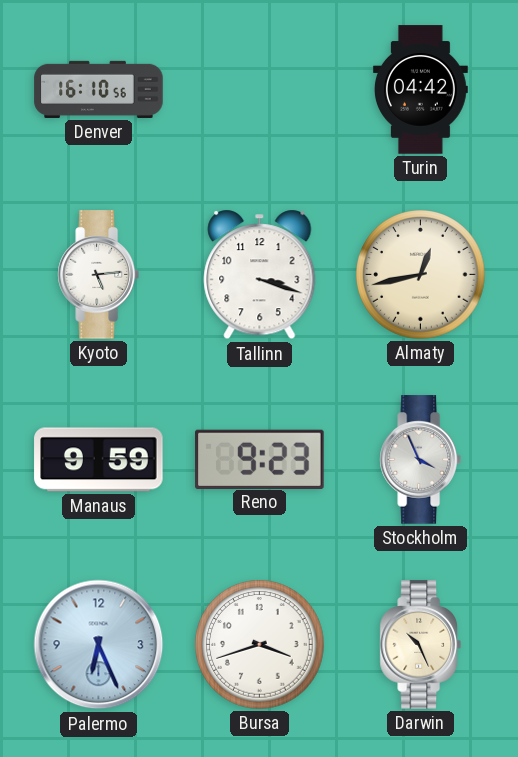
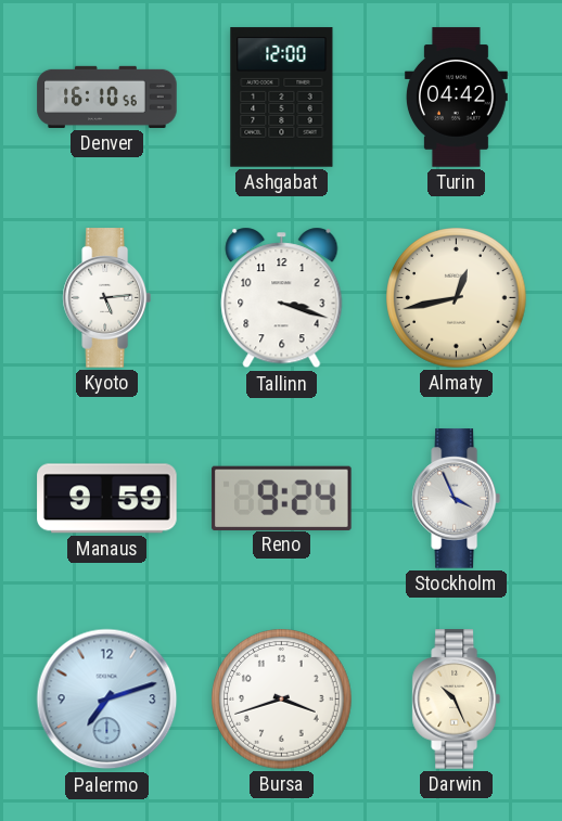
Ashgabat: none -> 12:00
Reno: 9:23 -> 9:24
Palermo: 6:26 -> 7:12
